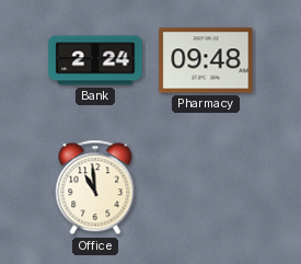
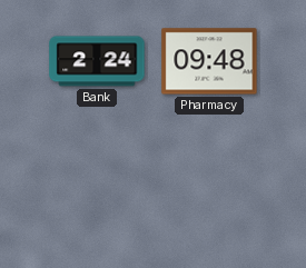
Office: 10:59 -> none
